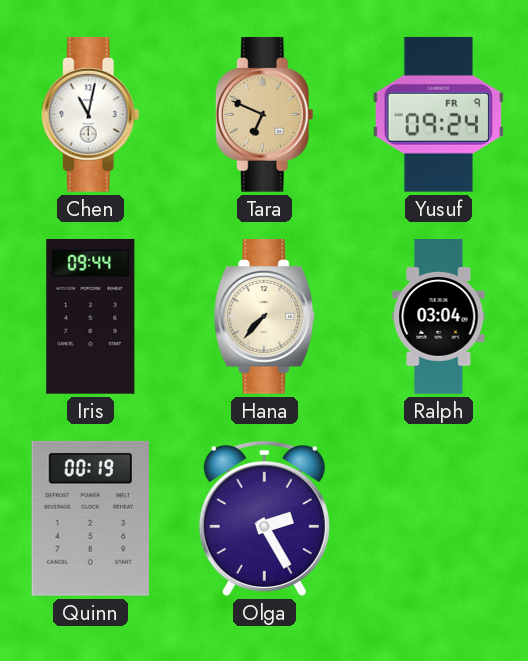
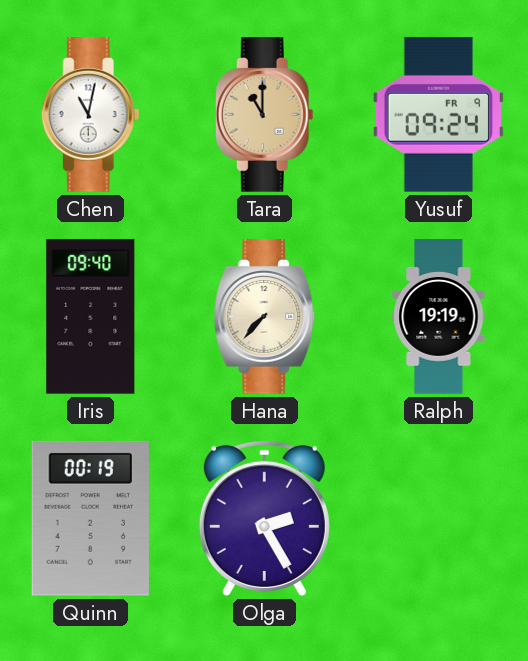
Tara: 6:49 -> 11:00
Iris: 09:44 -> 09:40
Ralph: 03:04 -> 19:19
